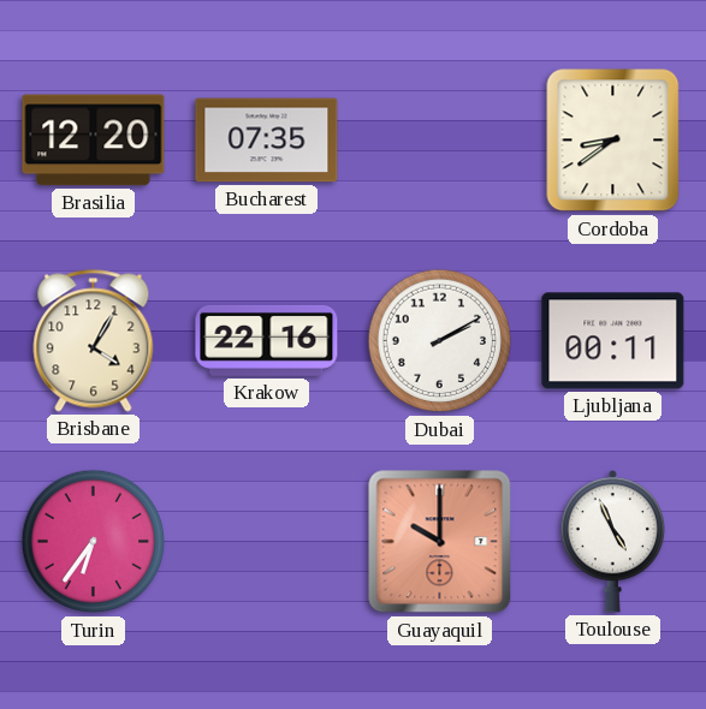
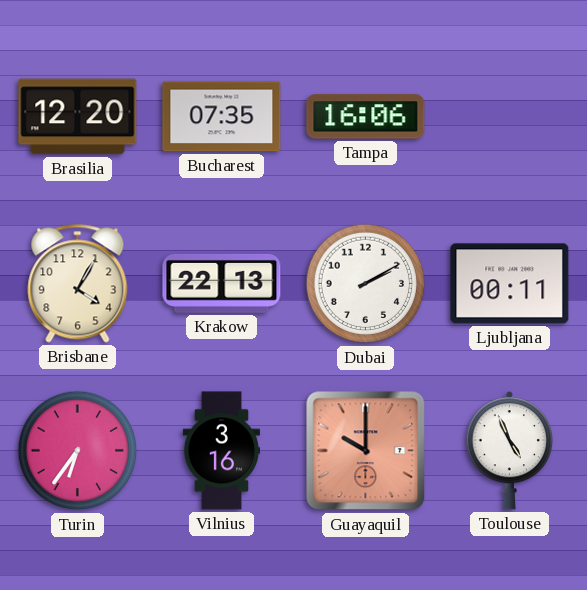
Tampa: none -> 16:06
Cordoba: 8:39 -> none
Krakow: 22:16 -> 22:13
Vilnius: none -> 3:16
